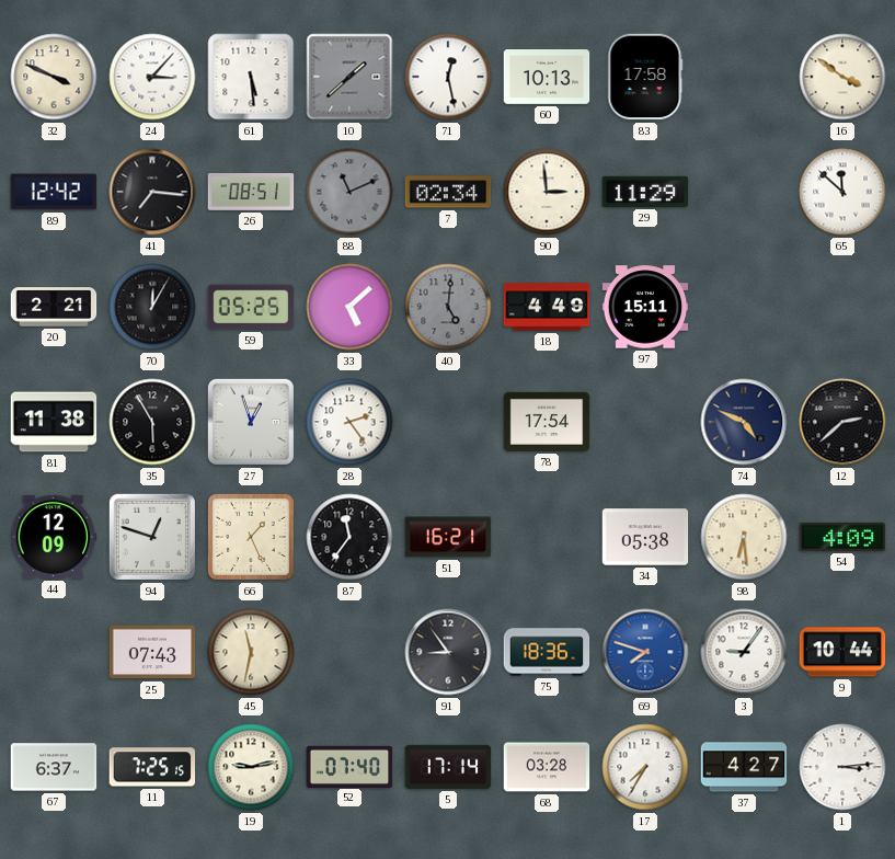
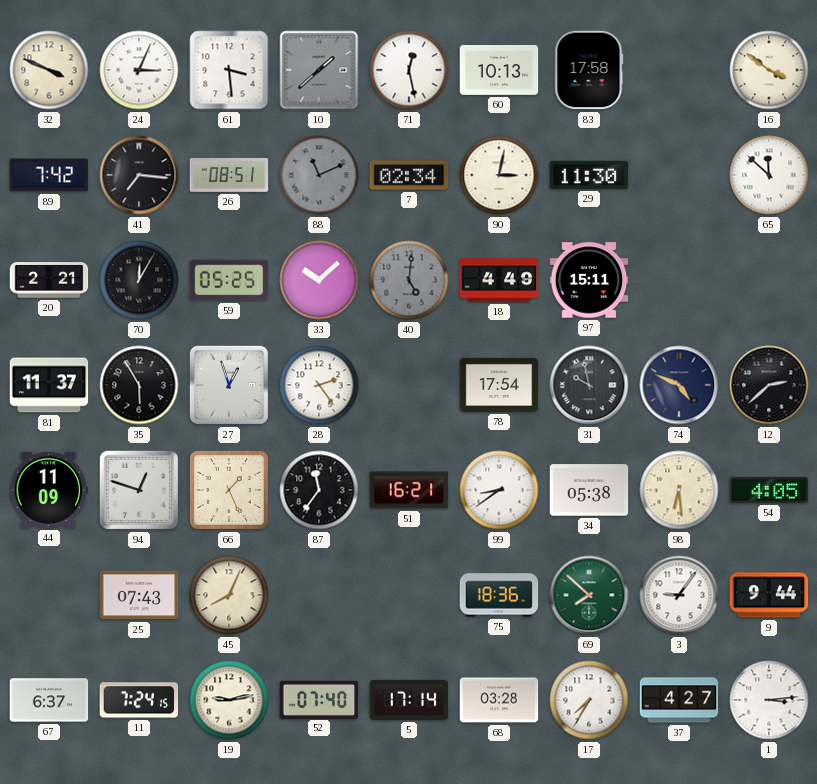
24: 3:07 -> 3:04
61: 5:29 -> 3:29
89: 12:42 -> 7:42
90: 2:59 -> 3:02
29: 11:29 -> 11:30
33: 5:08 -> 10:08
81: 11:38 -> 11:37
31: none -> 9:58
44: 12:09 -> 11:09
99: none -> 8:39
54: 4:09 -> 4:05
45: 11:32 -> 8:04
91: 8:54 -> none
69: 7:48 -> 7:52
69 dial: blue -> green
9: 10:44 -> 9:44
11: 7:25 -> 7:24
